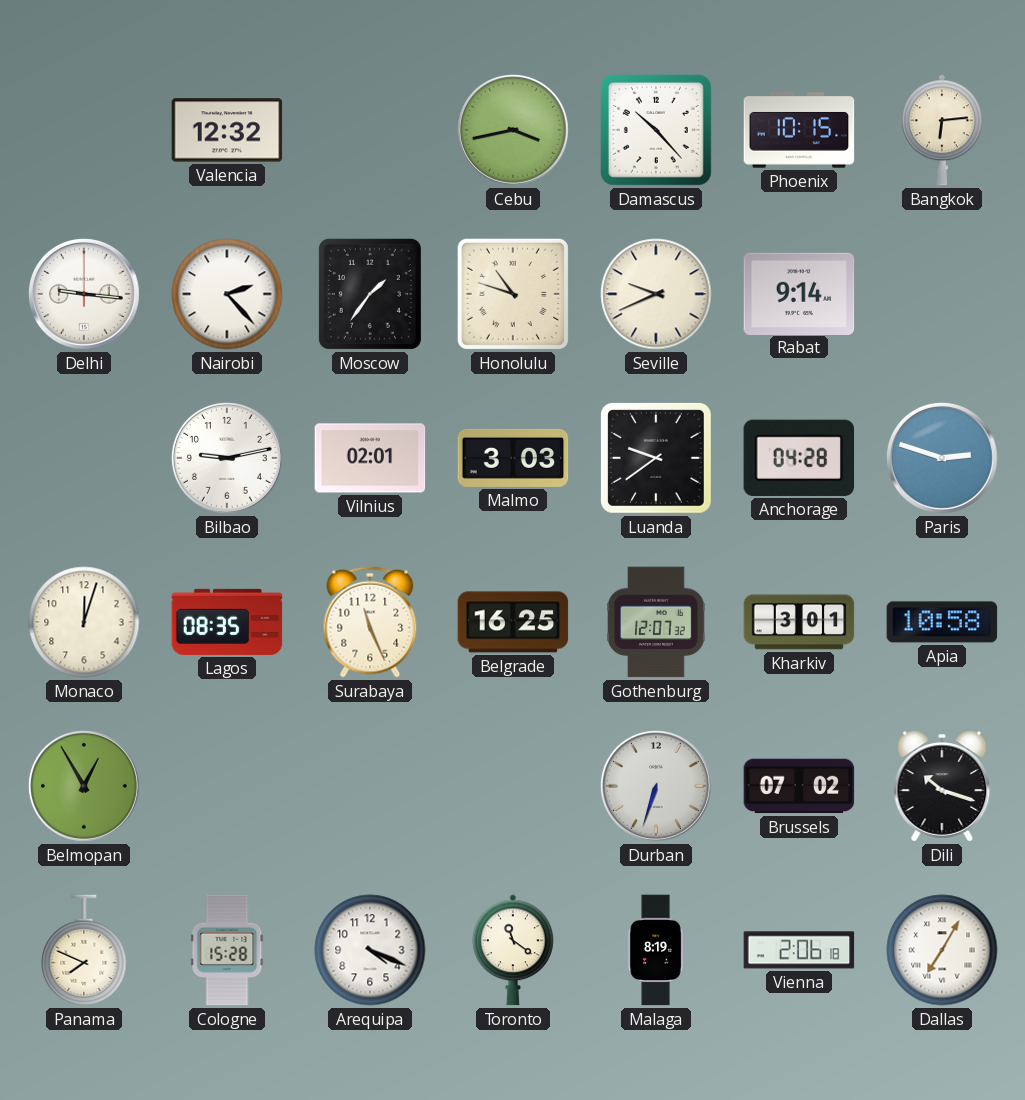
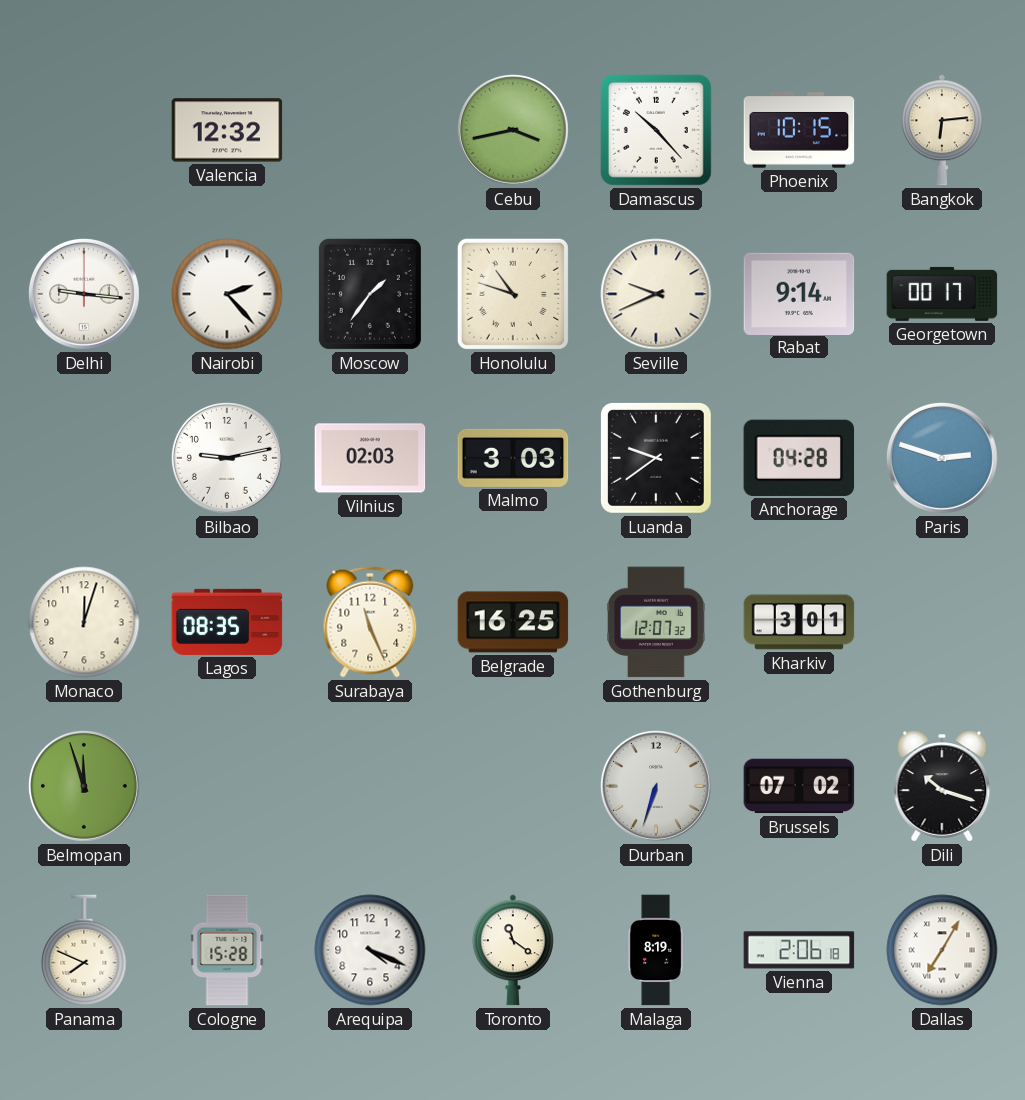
Georgetown: none -> 00:17
Vilnius: 02:01 -> 02:03
Apia: 10:58 -> none
Belmopan: 12:55 -> 11:57
